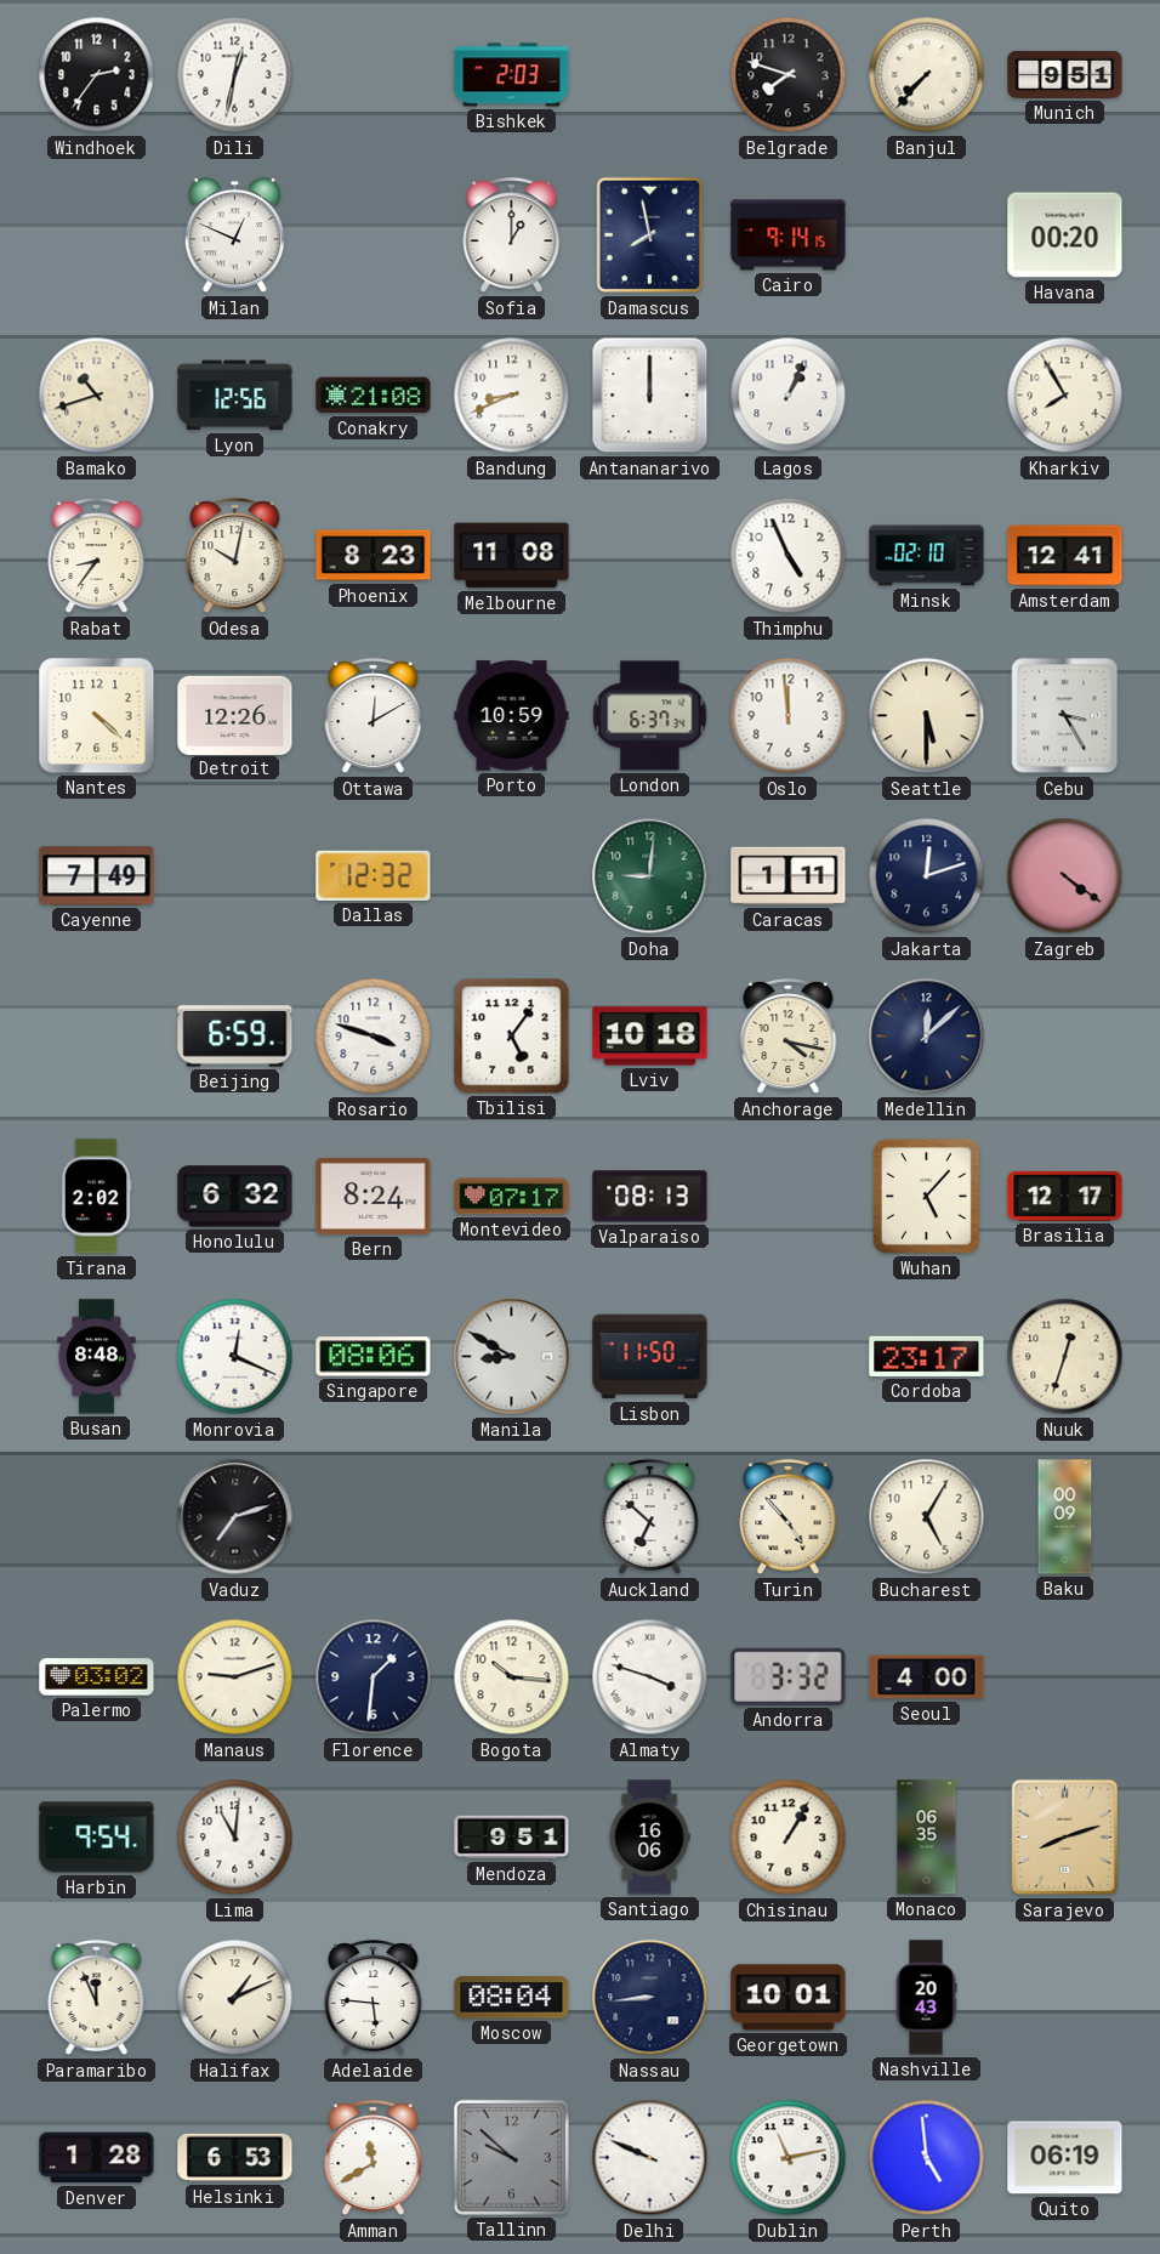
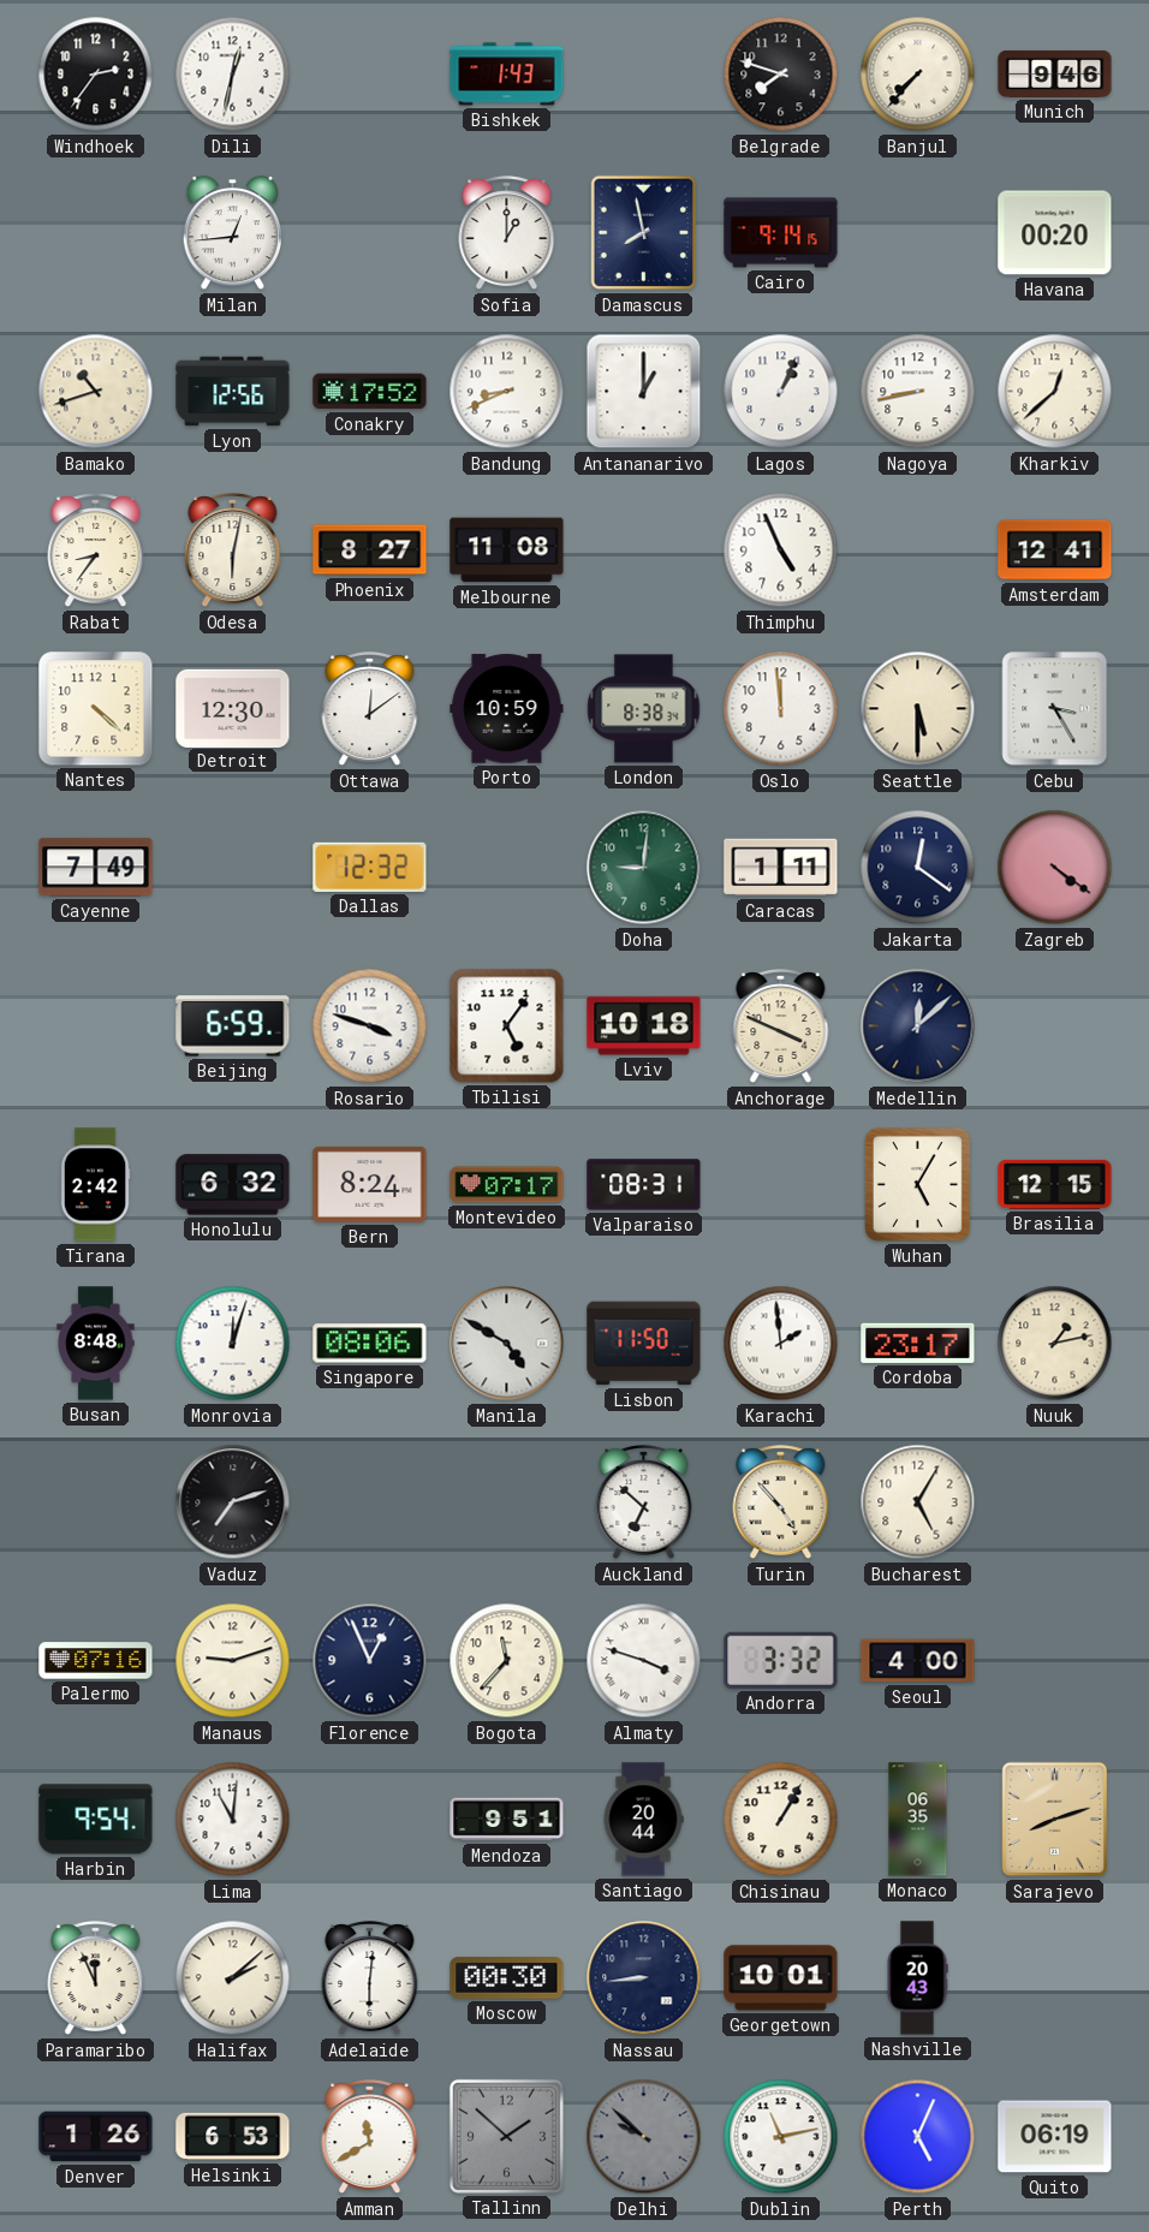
Bishkek: 2:03 -> 1:43
Munich: 9:51 -> 9:46
Milan: 12:49 -> 12:44
Conakry: 21:08 -> 17:52
Antananarivo: 12:00 -> 1:00
Nagoya: none -> 8:43
Kharkiv: 7:55 -> 12:38
Odesa: 10:02 -> 6:02
Phoenix: 8:23 -> 8:27
Minsk: 02:10 -> none
Detroit: 12:26 -> 12:30
Ottawa: 12:10 -> 12:09
London: 6:37 -> 8:38
Jakarta: 12:12 -> 12:21
Anchorage: 4:17 -> 3:49
Tirana: 2:02 -> 2:42
Valparaiso: 08:13 -> 08:31
Wuhan: 5:07 -> 5:05
Brasilia: 12:17 -> 12:15
Monrovia: 12:19 -> 12:03
Manila: 8:50 -> 4:50
Karachi: none -> 1:59
Nuuk: 12:33 -> 1:13
Baku: 00:09 -> none
Palermo: 03:02 -> 07:16
Florence: 1:31 -> 12:56
Bogota: 10:16 -> 11:37
Santiago: 16:06 -> 20:44
Halifax: 1:11 -> 2:08
Adelaide: 5:46 -> 6:01
Moscow: 08:04 -> 00:30
Denver: 1:28 -> 1:26
Tallinn: 9:52 -> 1:52
Delhi: 9:49 -> 9:52
Delhi dial: white -> grey
Perth: 4:59 -> 5:04
